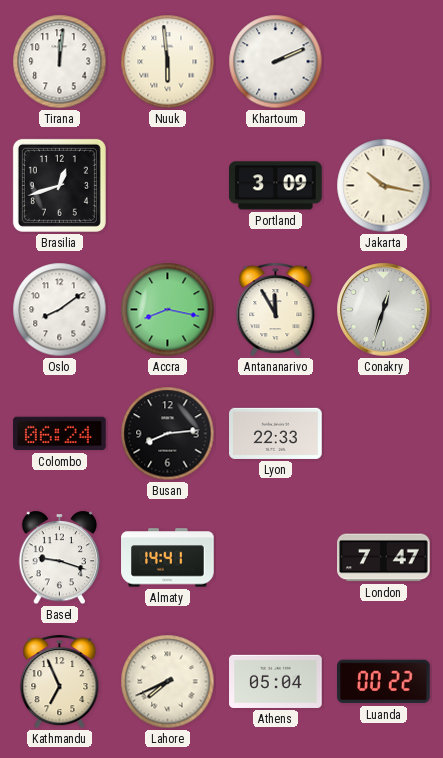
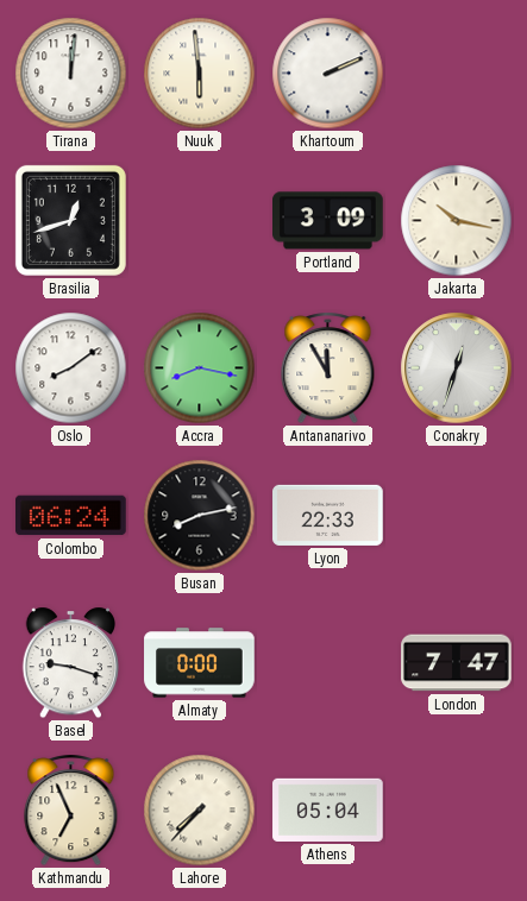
Busan: 8:14 -> 8:13
Almaty: 14:41 -> 0:00
Lahore: 7:41 -> 7:37
Luanda: 00:22 -> none
